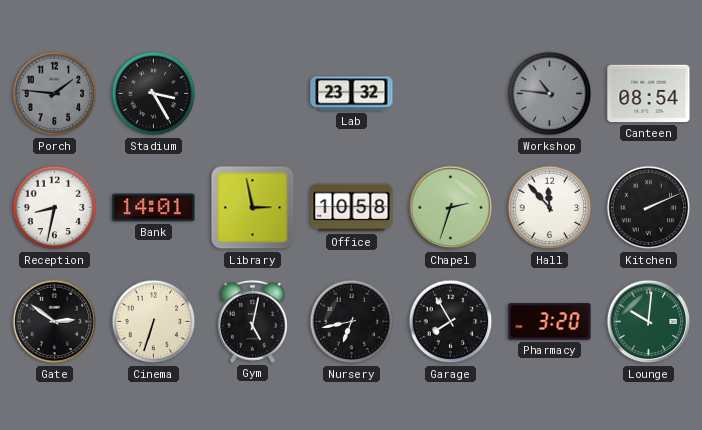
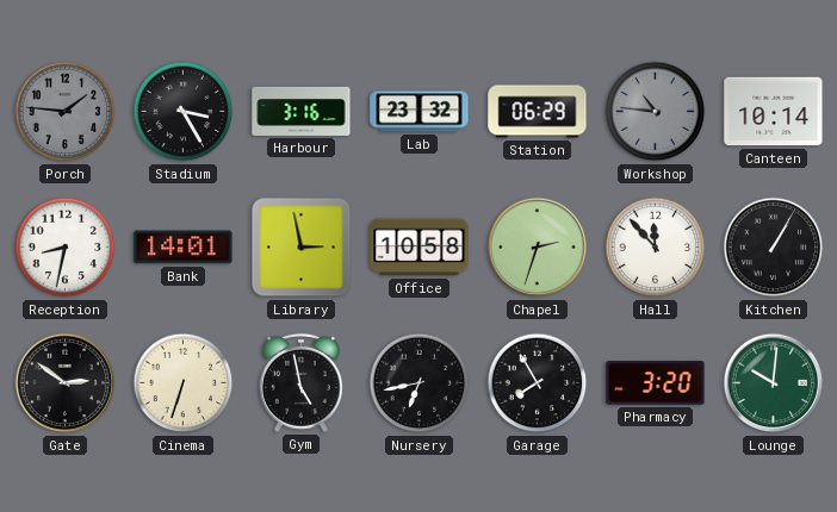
Harbour: none -> 3:16
Station: none -> 06:29
Canteen: 08:54 -> 10:14
Kitchen: 2:11 -> 1:05
Gym: 5:02 -> 4:58
